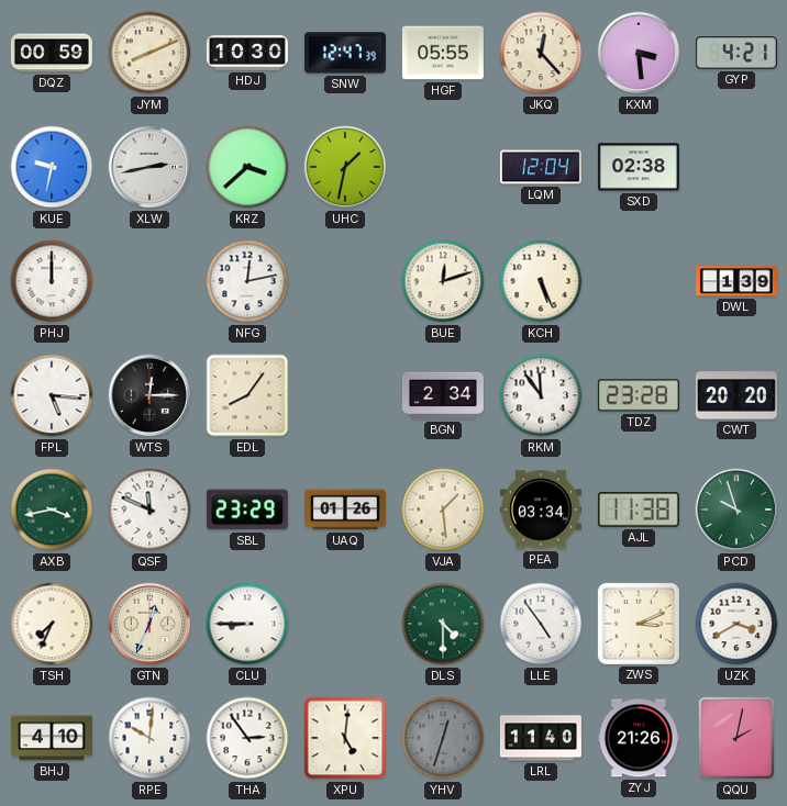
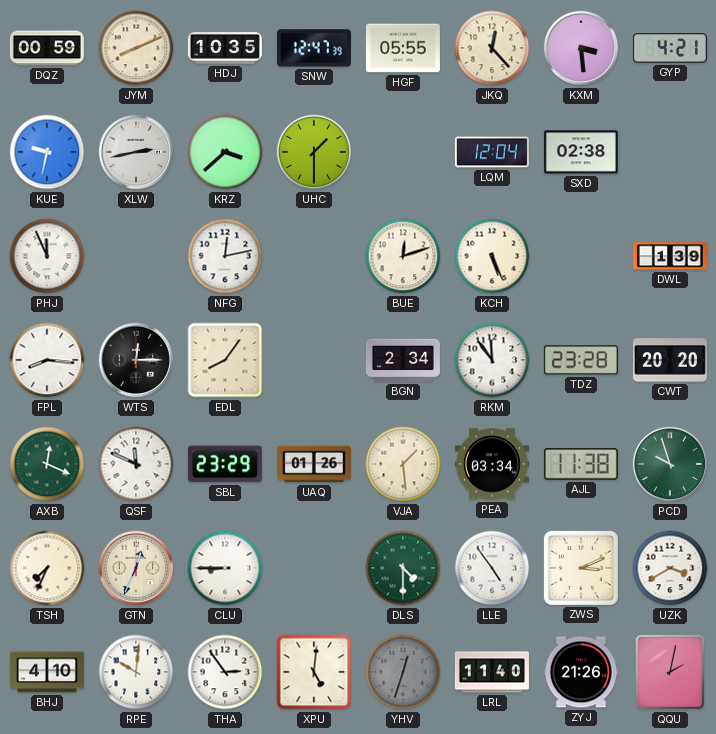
HDJ: 10:30 -> 10:35
UHC: 1:32 -> 1:30
PHJ: 12:00 -> 11:56
FPL: 5:16 -> 8:16
AXB: 3:43 -> 12:19
